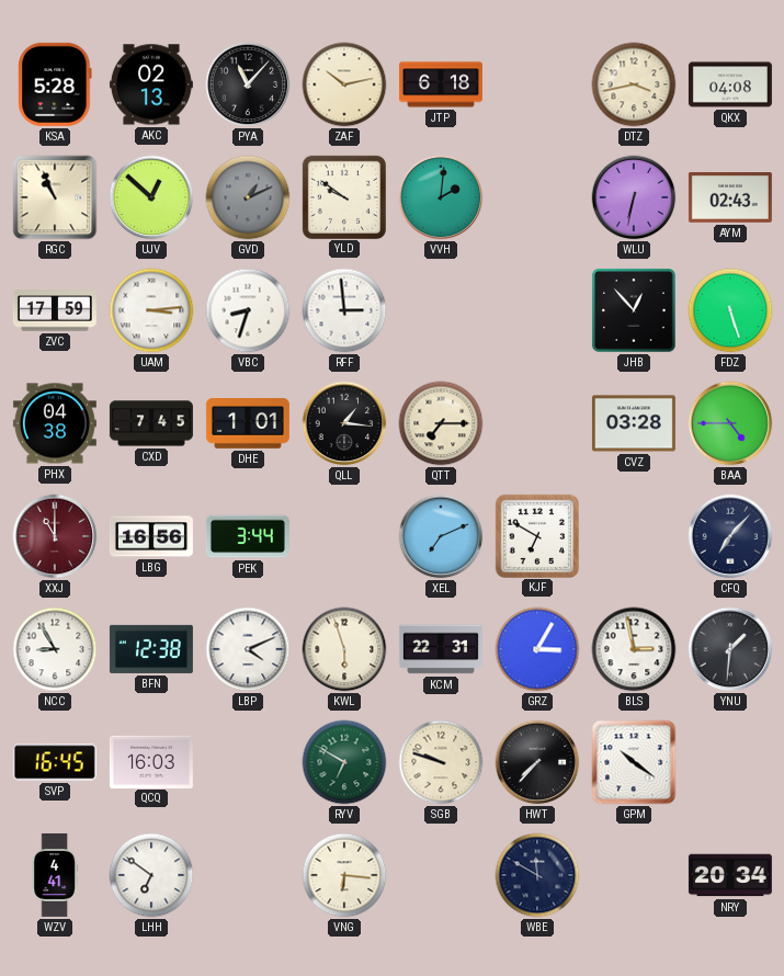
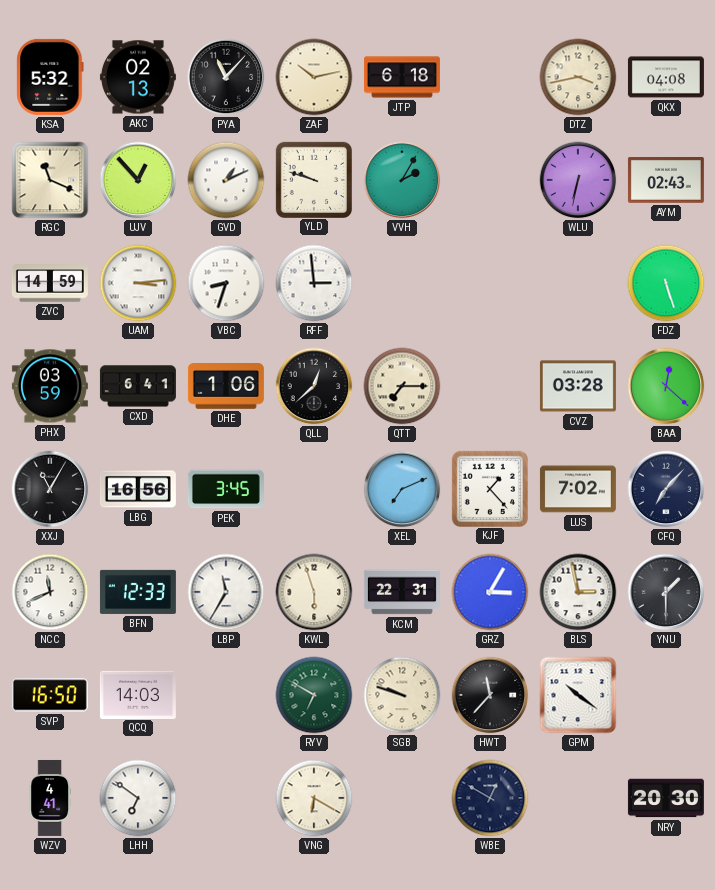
KSA: 5:28 -> 5:32
RGC: 10:56 -> 11:19
UJV: 12:52 -> 12:53
GVD dial: grey -> white
YLD: 9:51 -> 9:48
VVH: 2:01 -> 2:05
ZVC: 17:59 -> 14:59
JHB: 12:53 -> none
PHX: 04:38 -> 03:59
CXD: 7:45 -> 6:41
DHE: 1:01 -> 1:06
QLL: 1:16 -> 12:38
BAA: 4:45 -> 12:22
XXJ: 11:00 -> 11:05
XXJ dial: burgundy -> black
PEK: 3:44 -> 3:45
KJF: 6:50 -> 1:23
LUS: none -> 7:02
NCC: 8:55 -> 11:41
BFN: 12:38 -> 12:33
LBP: 4:11 -> 11:35
YNU: 1:31 -> 1:30
SVP: 16:45 -> 16:50
QCQ: 16:03 -> 14:03
HWT: 7:37 -> 11:37
VNG: 6:16 -> 6:20
WBE: 11:50 -> 12:50
NRY: 20:34 -> 20:30
